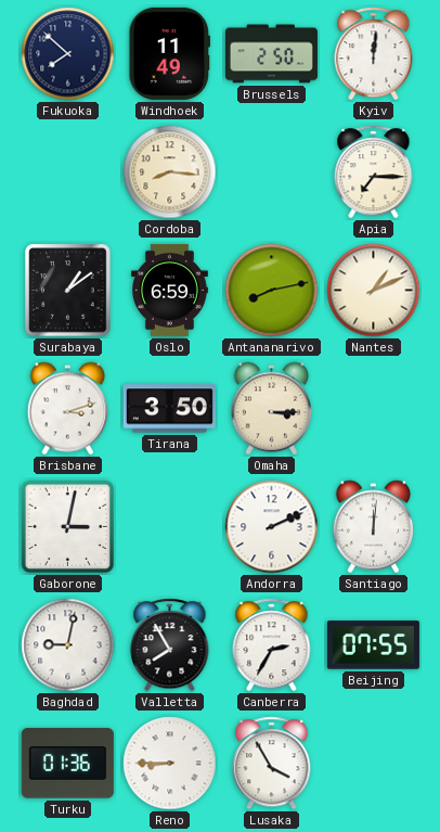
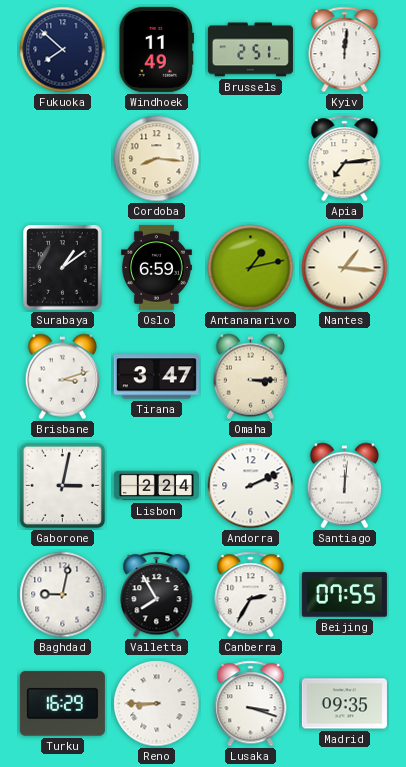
Brussels: 2:50 -> 2:51
Apia: 7:15 -> 7:14
Antananarivo: 8:13 -> 1:13
Nantes: 1:11 -> 1:16
Tirana: 3:50 -> 3:47
Lisbon: none -> 2:24
Turku: 01:36 -> 16:29
Lusaka: 3:55 -> 3:18
Madrid: none -> 09:35
